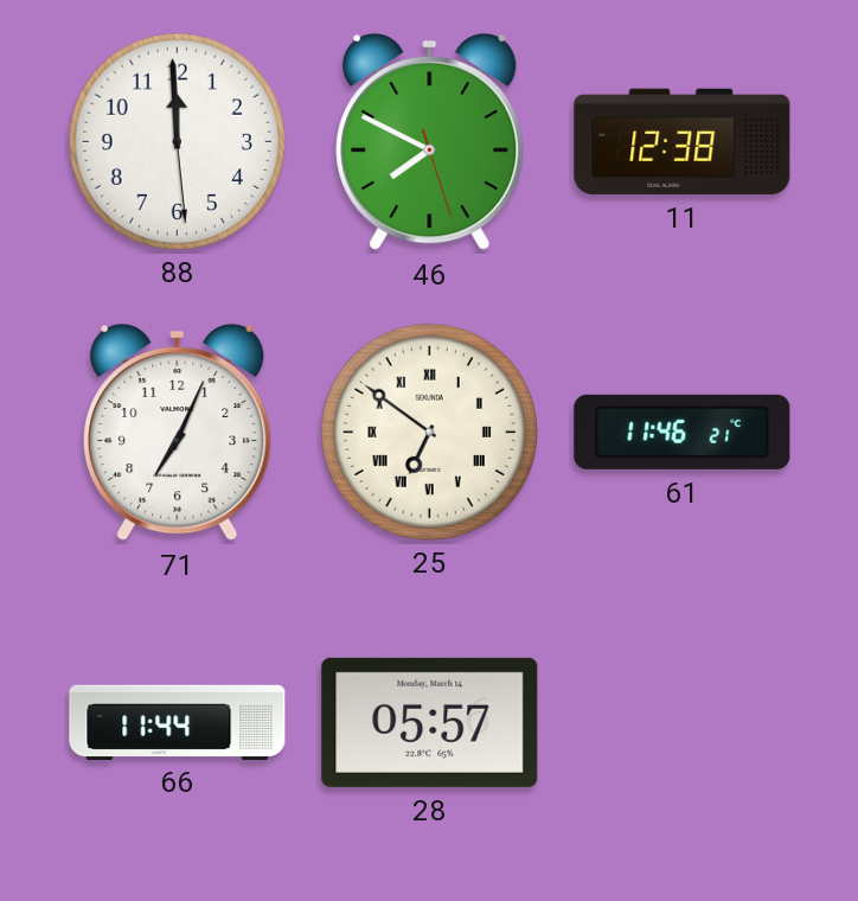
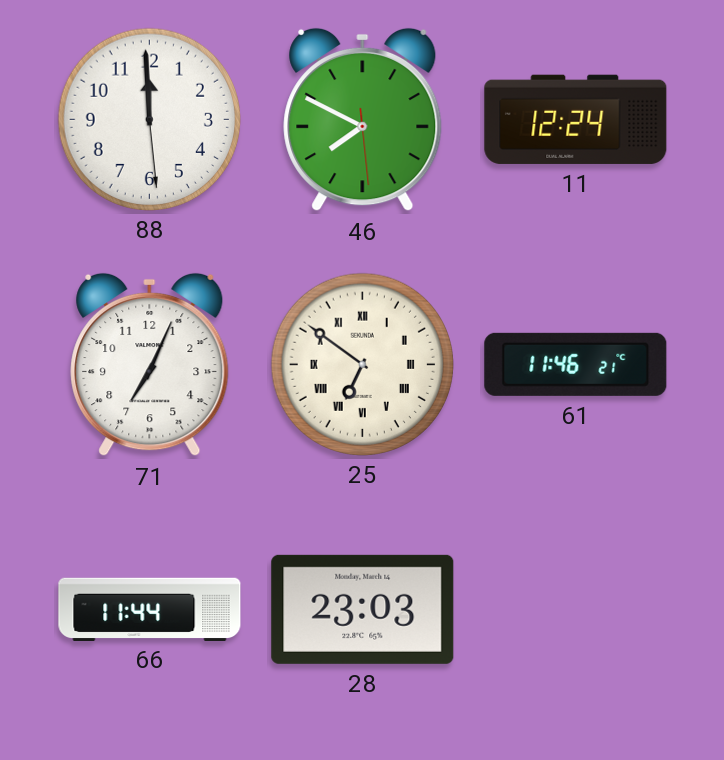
46: 7:49:27 -> 7:49:29
11: 12:38 -> 12:24
28: 05:57 -> 23:03
